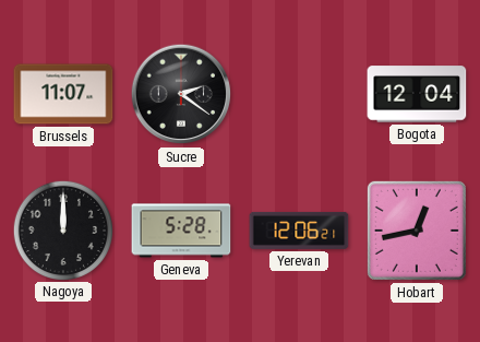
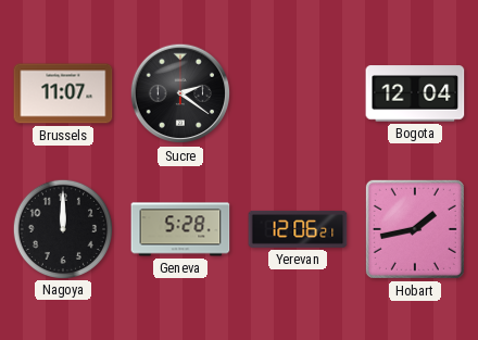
Hobart: 12:43 -> 1:43
